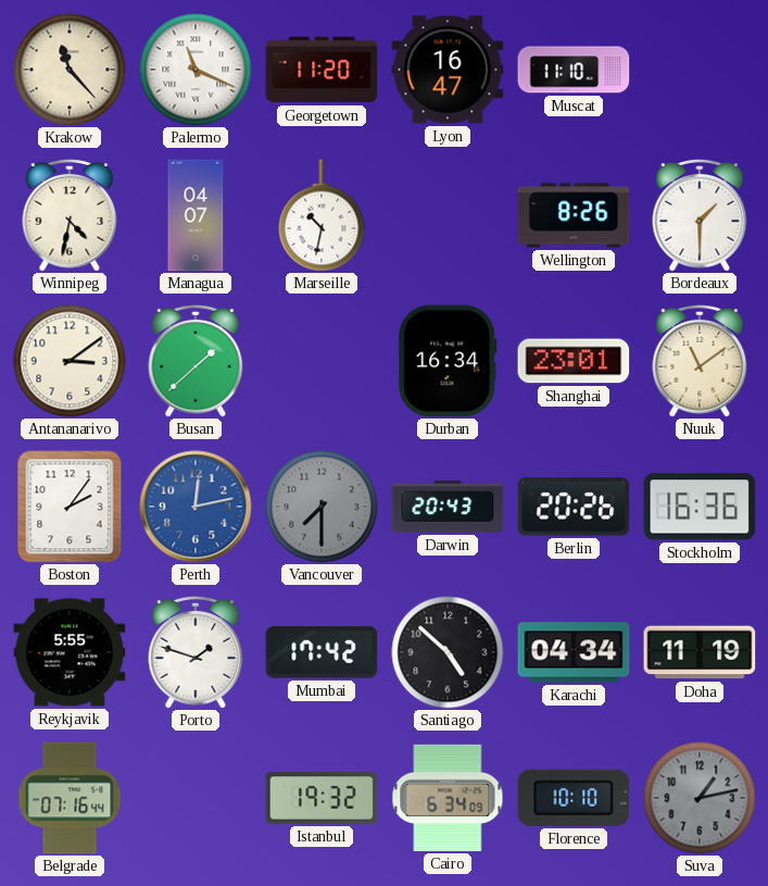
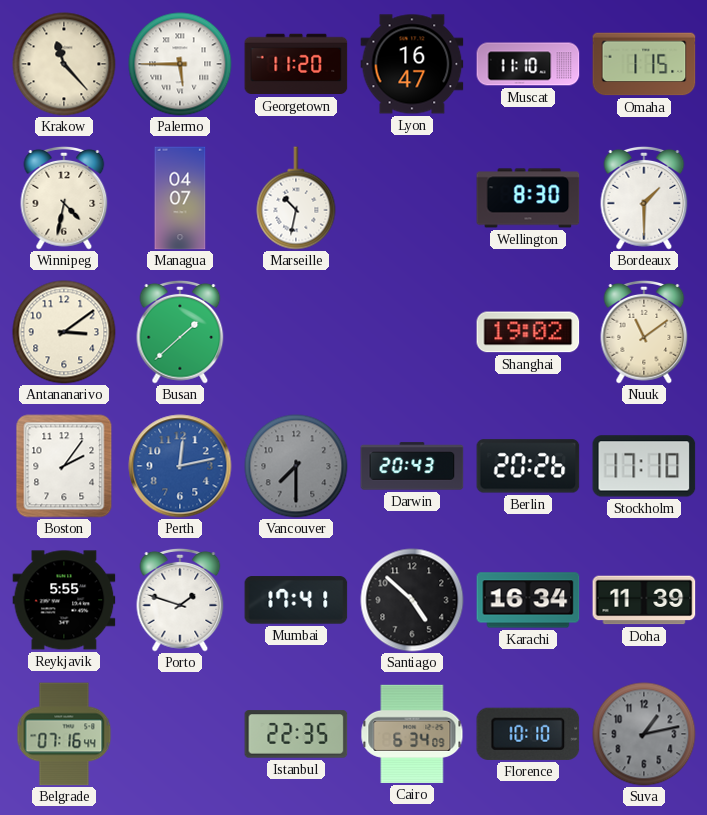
Palermo: 11:19 -> 5:45
Omaha: none -> 1:15
Wellington: 8:26 -> 8:30
Durban: 16:34 -> none
Shanghai: 23:01 -> 19:02
Stockholm: 16:36 -> 17:10
Mumbai: 17:42 -> 17:41
Karachi: 04:34 -> 16:34
Doha: 11:19 -> 11:39
Istanbul: 19:32 -> 22:35
